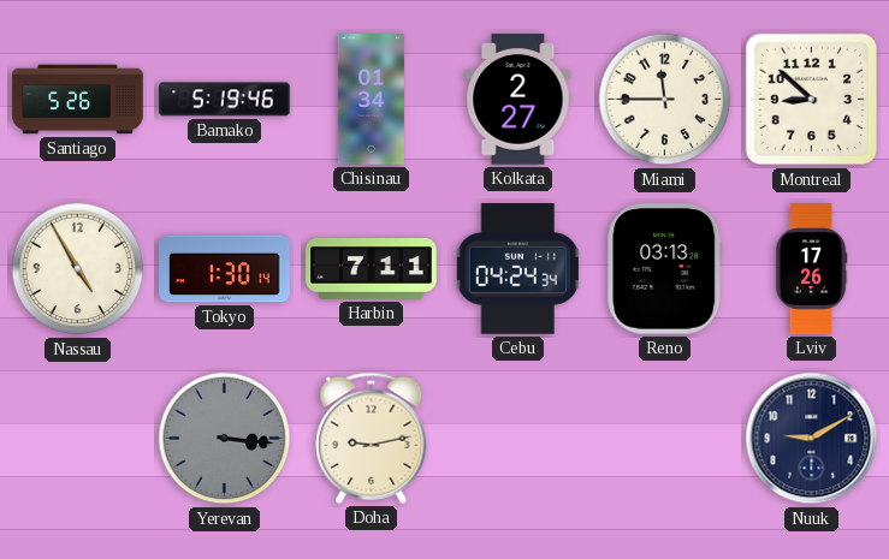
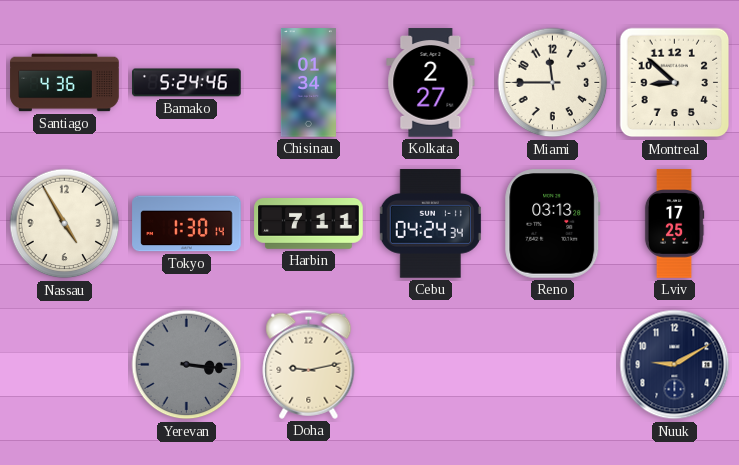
Santiago: 5:26 -> 4:36
Bamako: 5:19 -> 5:24
Lviv: 17:26 -> 17:25
